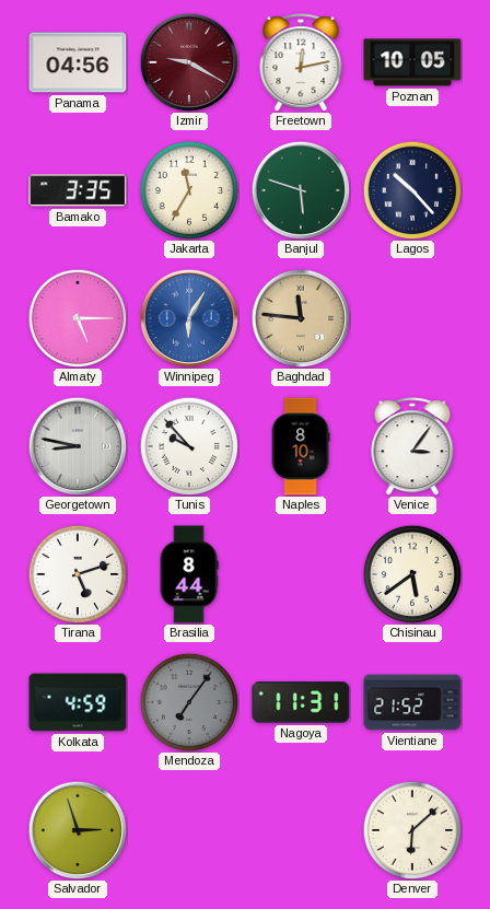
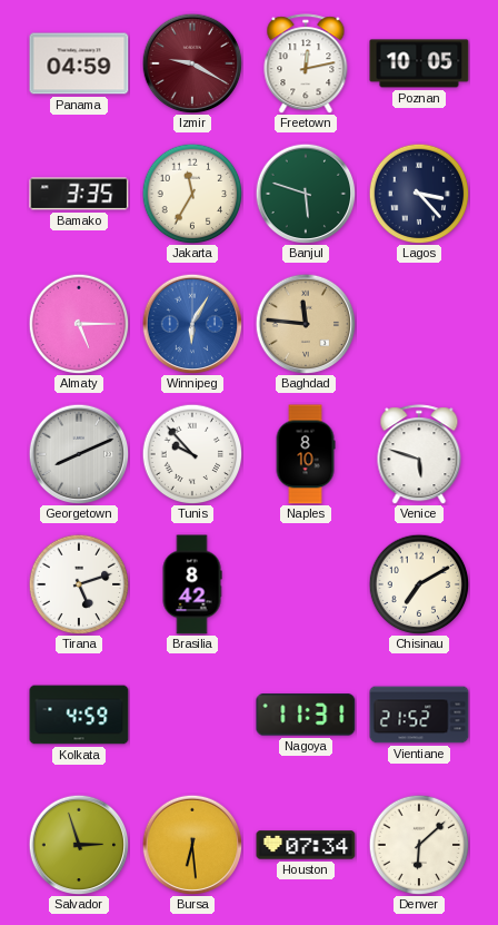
Panama: 04:56 -> 04:59
Lagos: 10:23 -> 3:23
Georgetown: 8:47 -> 8:11
Venice: 3:06 -> 5:48
Brasilia: 8:44 -> 8:42
Chisinau: 5:39 -> 7:10
Mendoza: 7:06 -> none
Bursa: none -> 6:29
Houston: none -> 07:34
